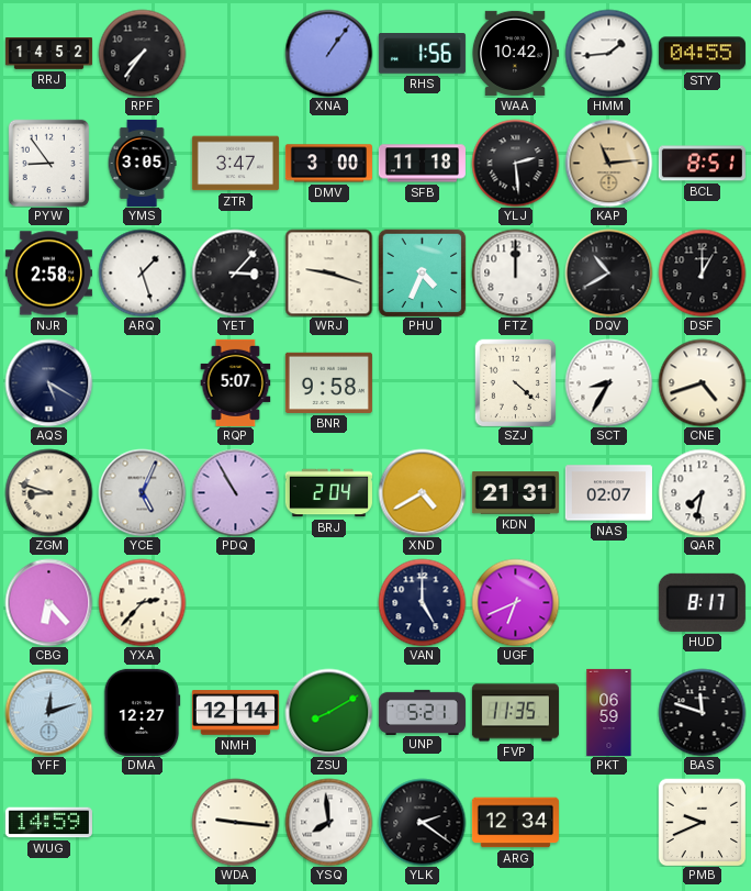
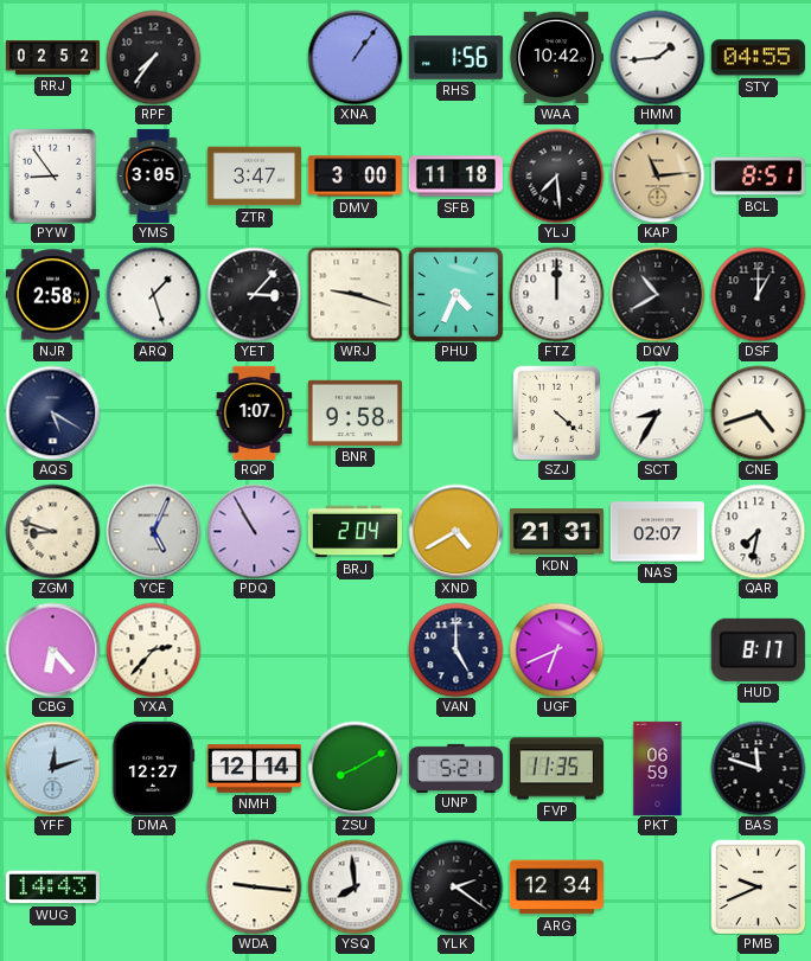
RRJ: 14:52 -> 02:52
YLJ: 2:29 -> 7:29
RQP: 5:07 -> 1:07
WUG: 14:59 -> 14:43
